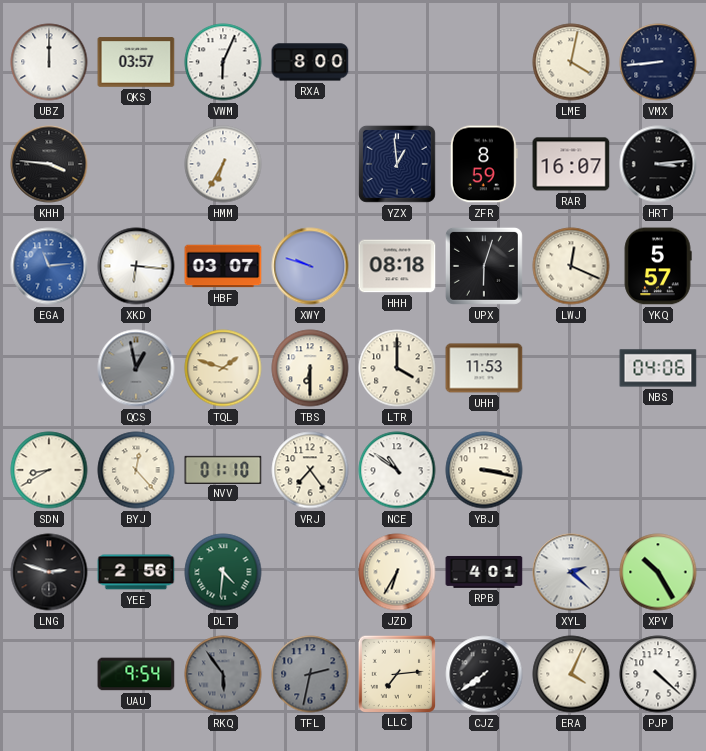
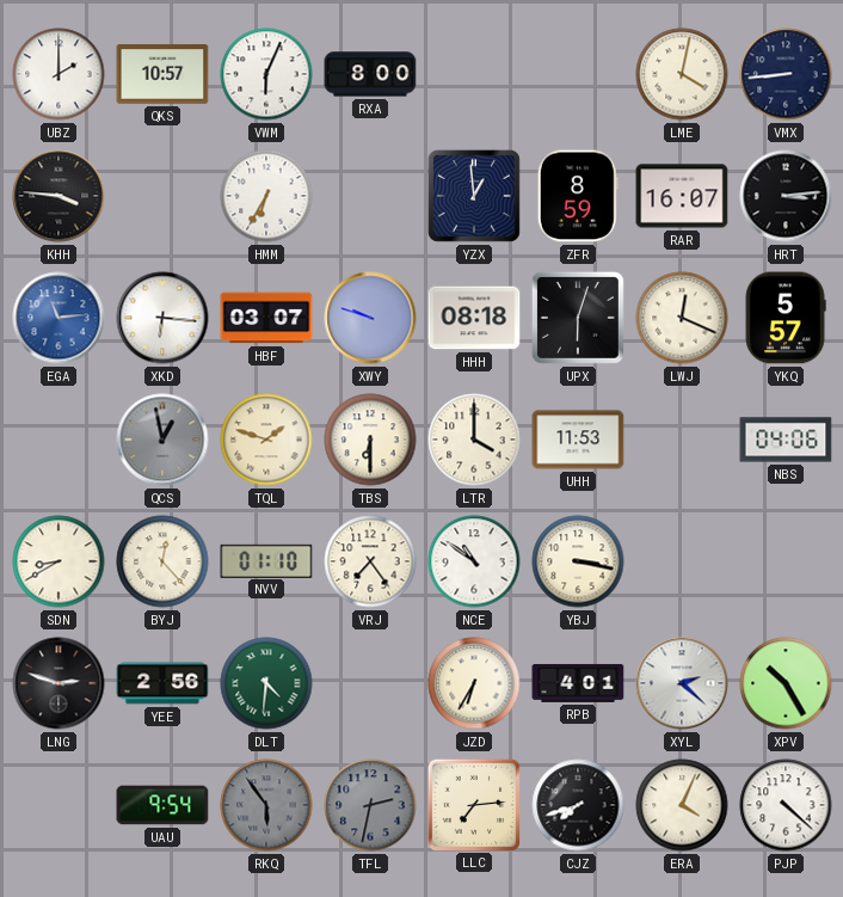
UBZ: 12:00 -> 2:00
QKS: 03:57 -> 10:57
CJZ: 7:39 -> 7:42
